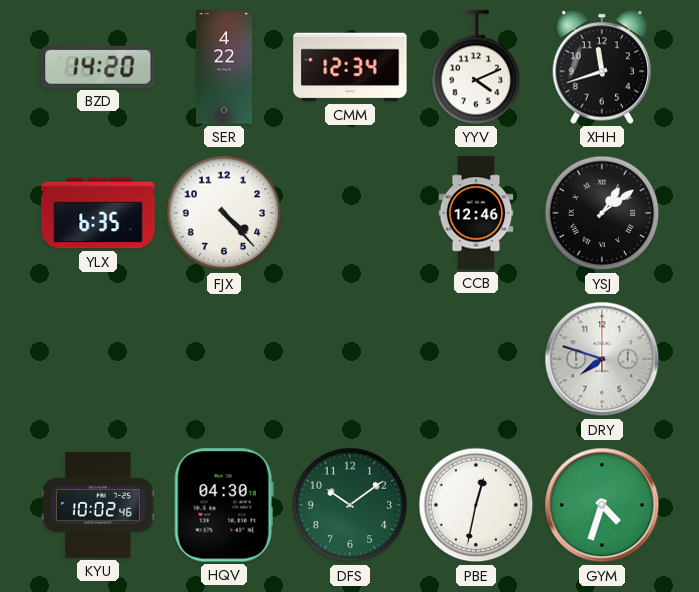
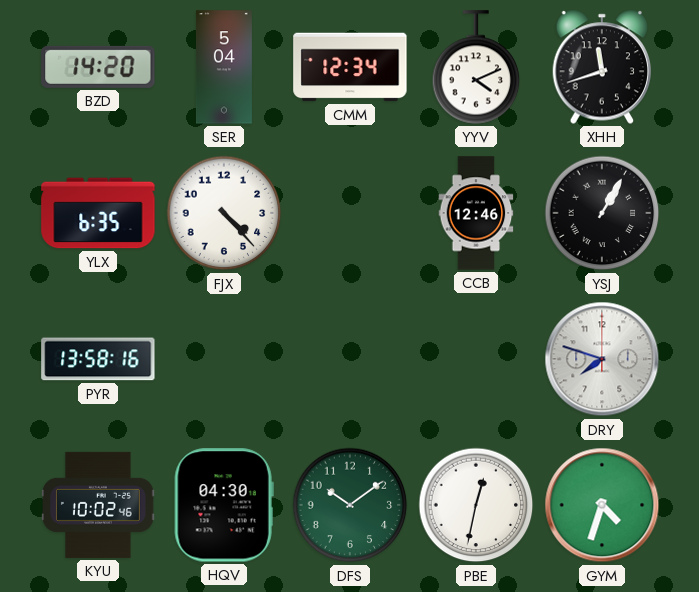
SER: 4:22 -> 5:04
YSJ: 1:09 -> 1:05
PYR: none -> 13:58
